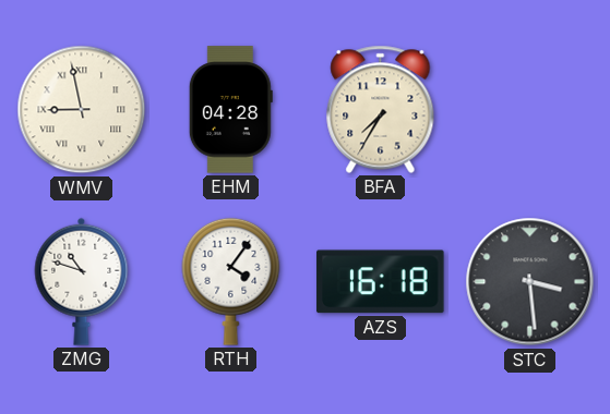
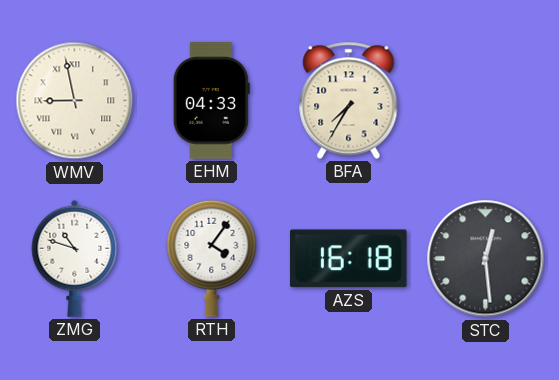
EHM: 04:28 -> 04:33
STC: 3:29 -> 12:29
